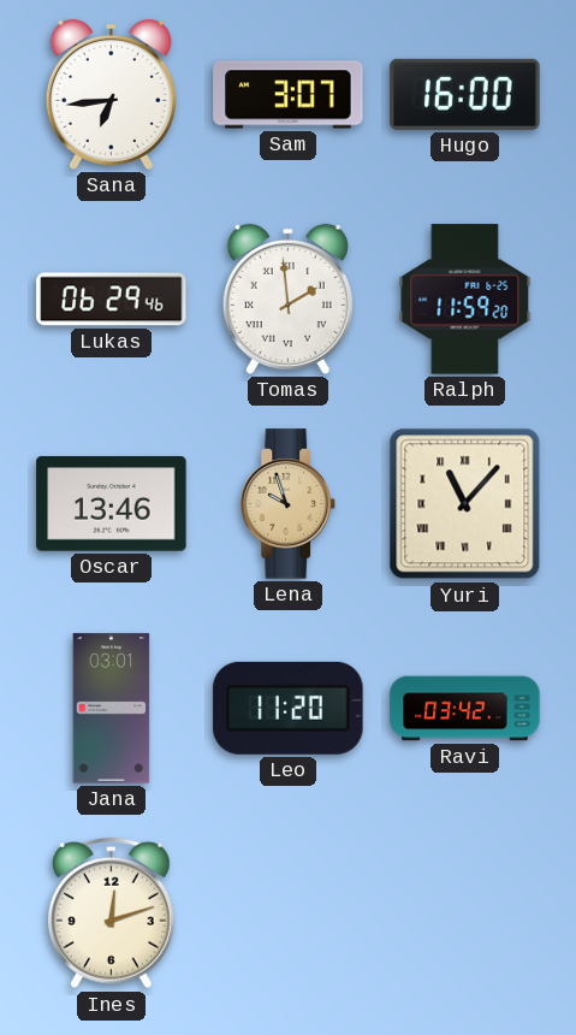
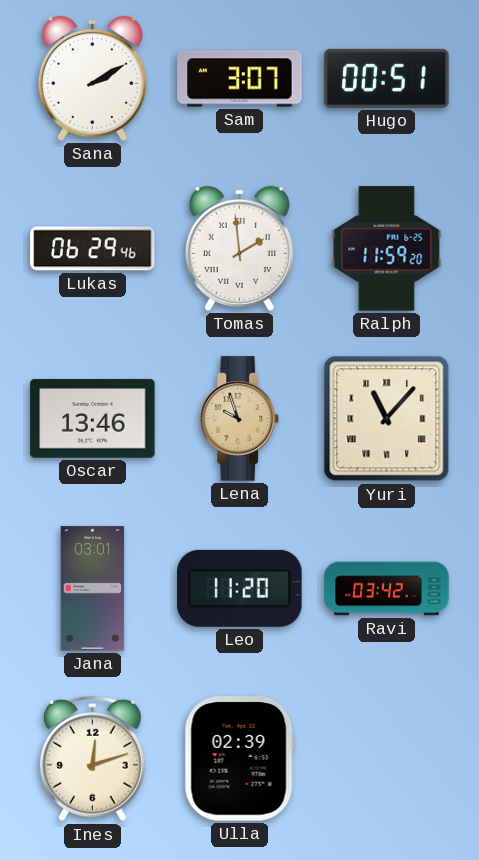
Sana: 6:44 -> 2:10
Hugo: 16:00 -> 00:51
Ulla: none -> 02:39
